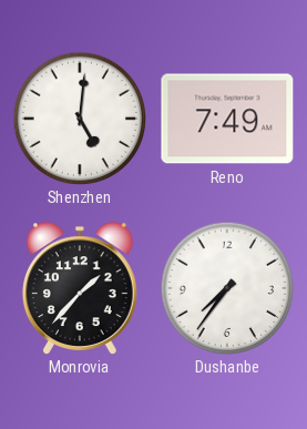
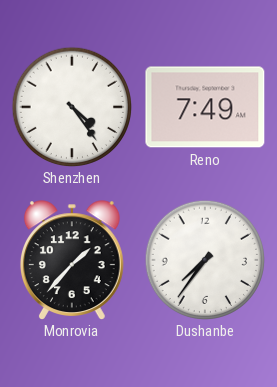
Shenzhen: 5:01 -> 4:24
